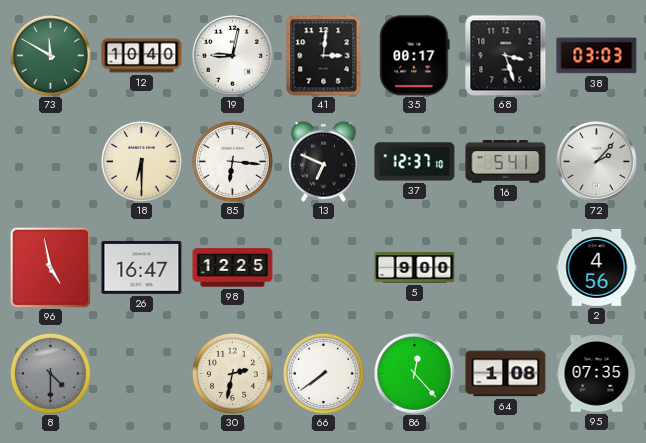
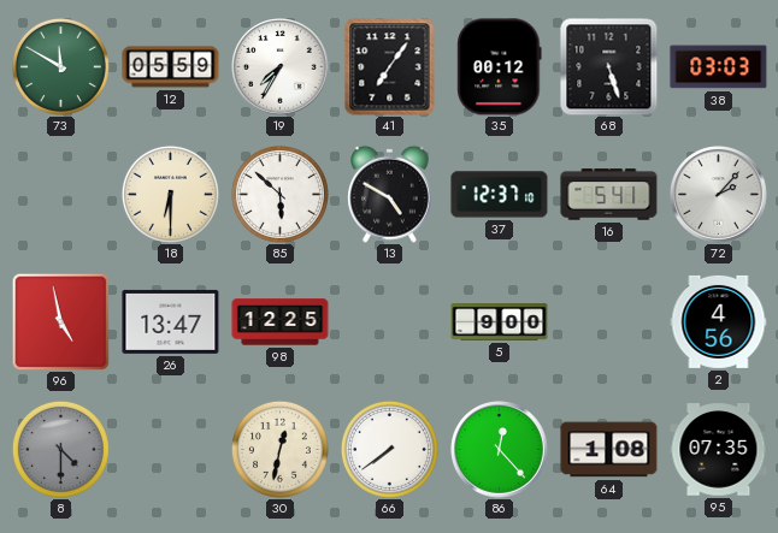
12: 10:40 -> 05:59
19: 9:02 -> 7:35
41: 3:01 -> 7:06
35: 00:17 -> 00:12
68: 3:27 -> 5:27
85: 6:16 -> 5:52
13: 6:49 -> 4:50
26: 16:47 -> 13:47
30: 2:32 -> 12:32
